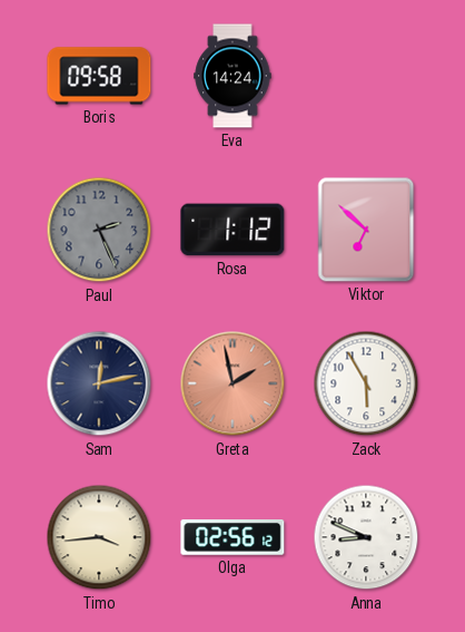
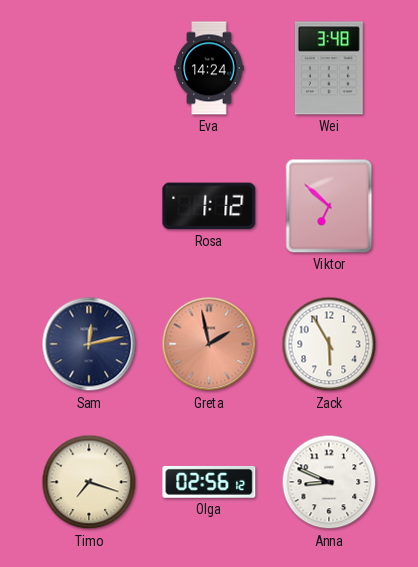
Boris: 09:58 -> none
Wei: none -> 3:48
Paul: 2:26 -> none
Timo: 3:44 -> 7:18
